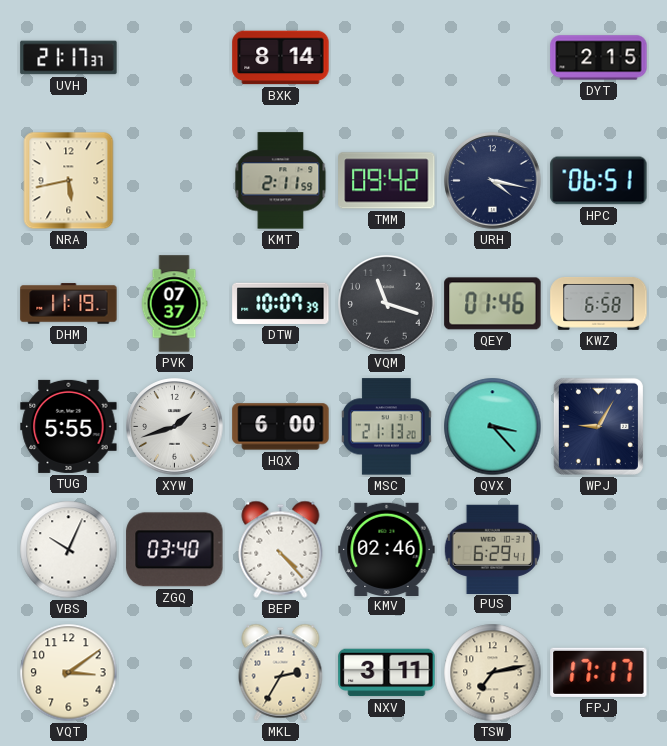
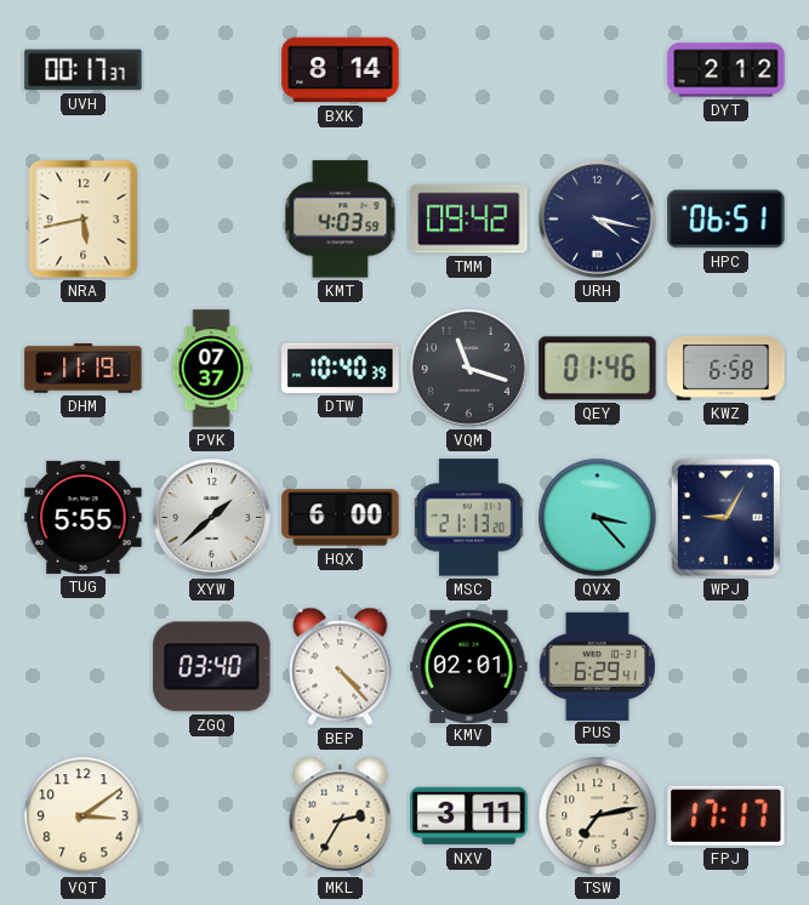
UVH: 21:17 -> 00:17
DYT: 2:15 -> 2:12
KMT: 2:11 -> 4:03
DTW: 10:07 -> 10:40
XYW: 1:42 -> 1:38
VBS: 10:04 -> none
KMV: 02:46 -> 02:01
